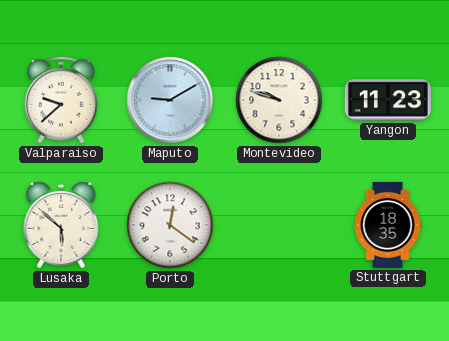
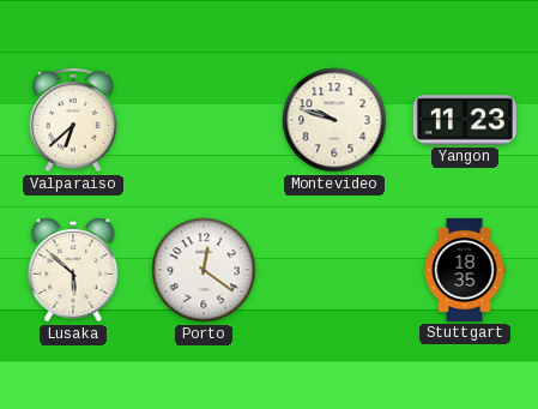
Valparaiso: 9:38 -> 6:38
Maputo: 9:10 -> none
